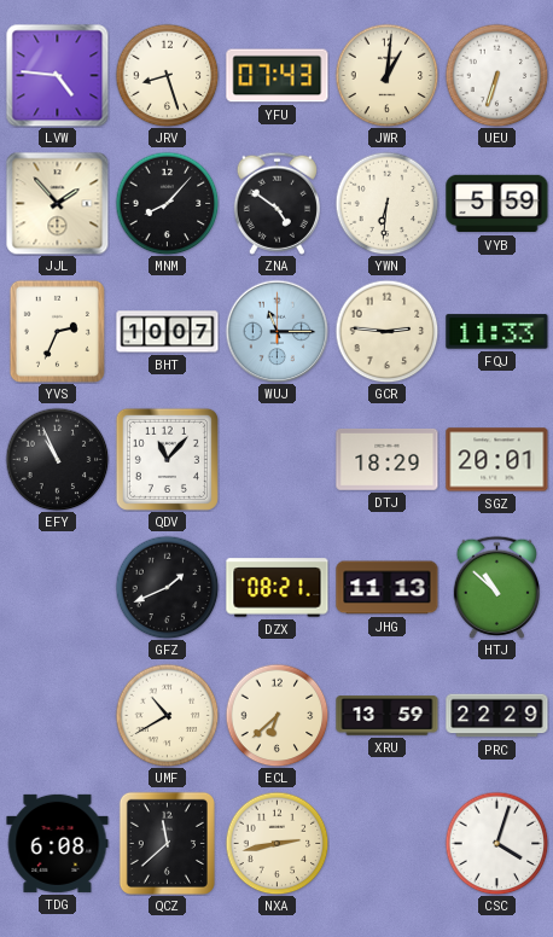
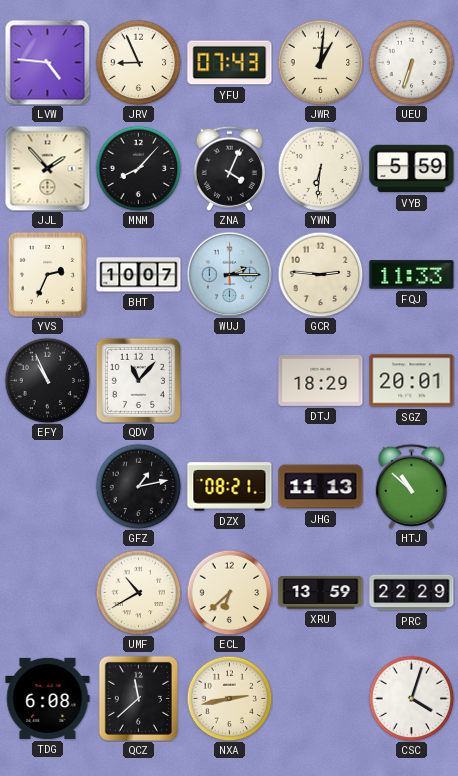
JRV: 8:27 -> 8:56
ZNA: 4:51 -> 4:04
WUJ: 11:15 -> 2:15
GFZ: 1:41 -> 1:13
